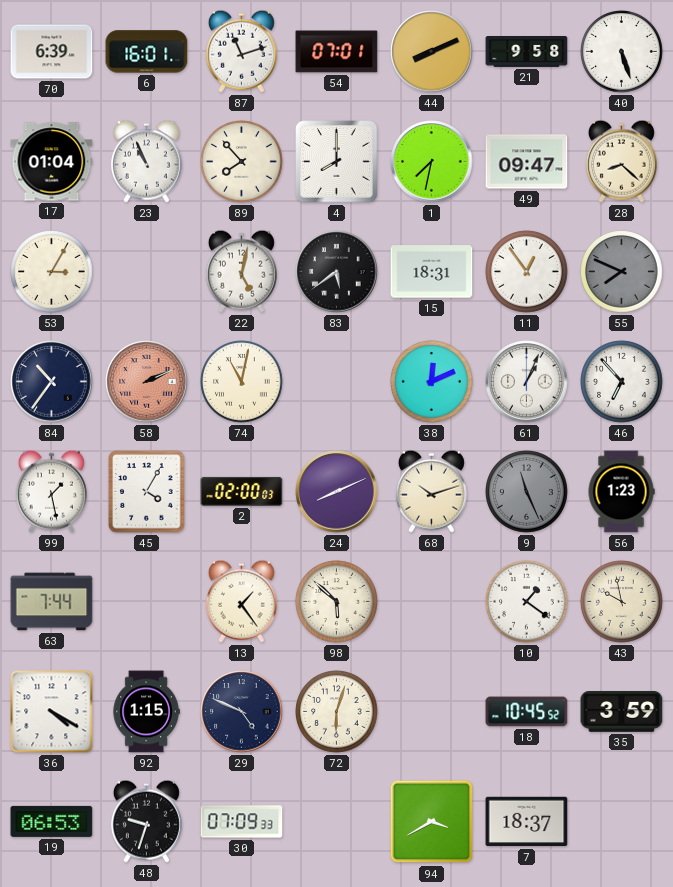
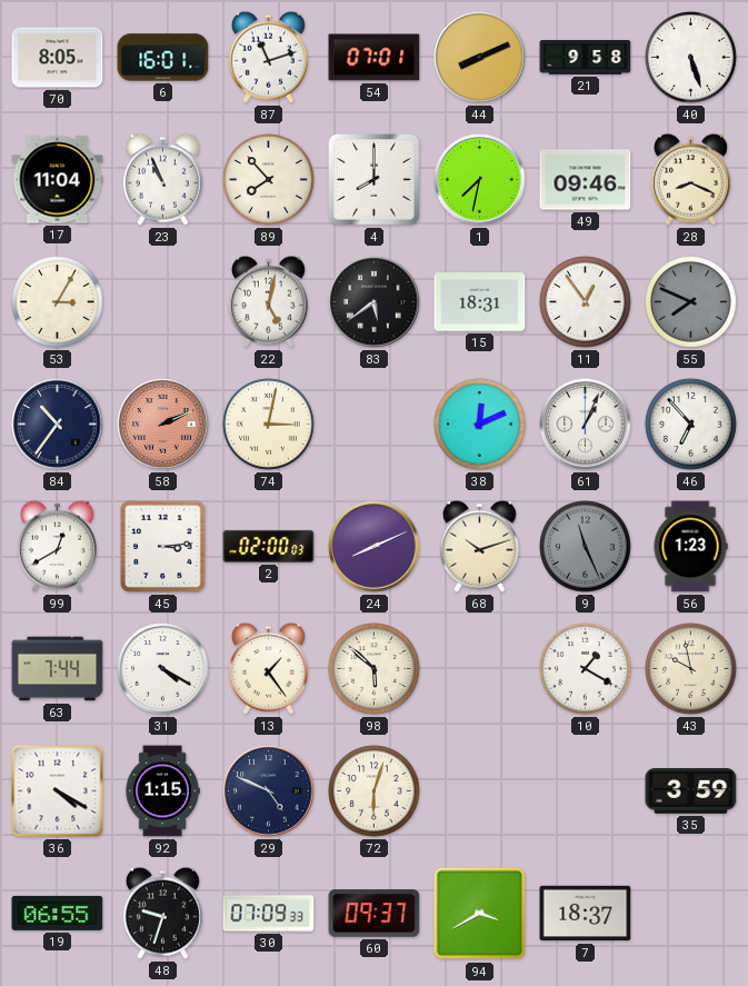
70: 6:39 -> 8:05
17: 01:04 -> 11:04
49: 09:47 -> 09:46
28: 8:22 -> 8:19
74: 11:02 -> 3:02
99: 1:28 -> 12:40
45: 4:05 -> 3:14
31: none -> 4:20
10: 1:21 -> 1:20
18: 10:45 -> none
19: 06:53 -> 06:55
60: none -> 09:37
